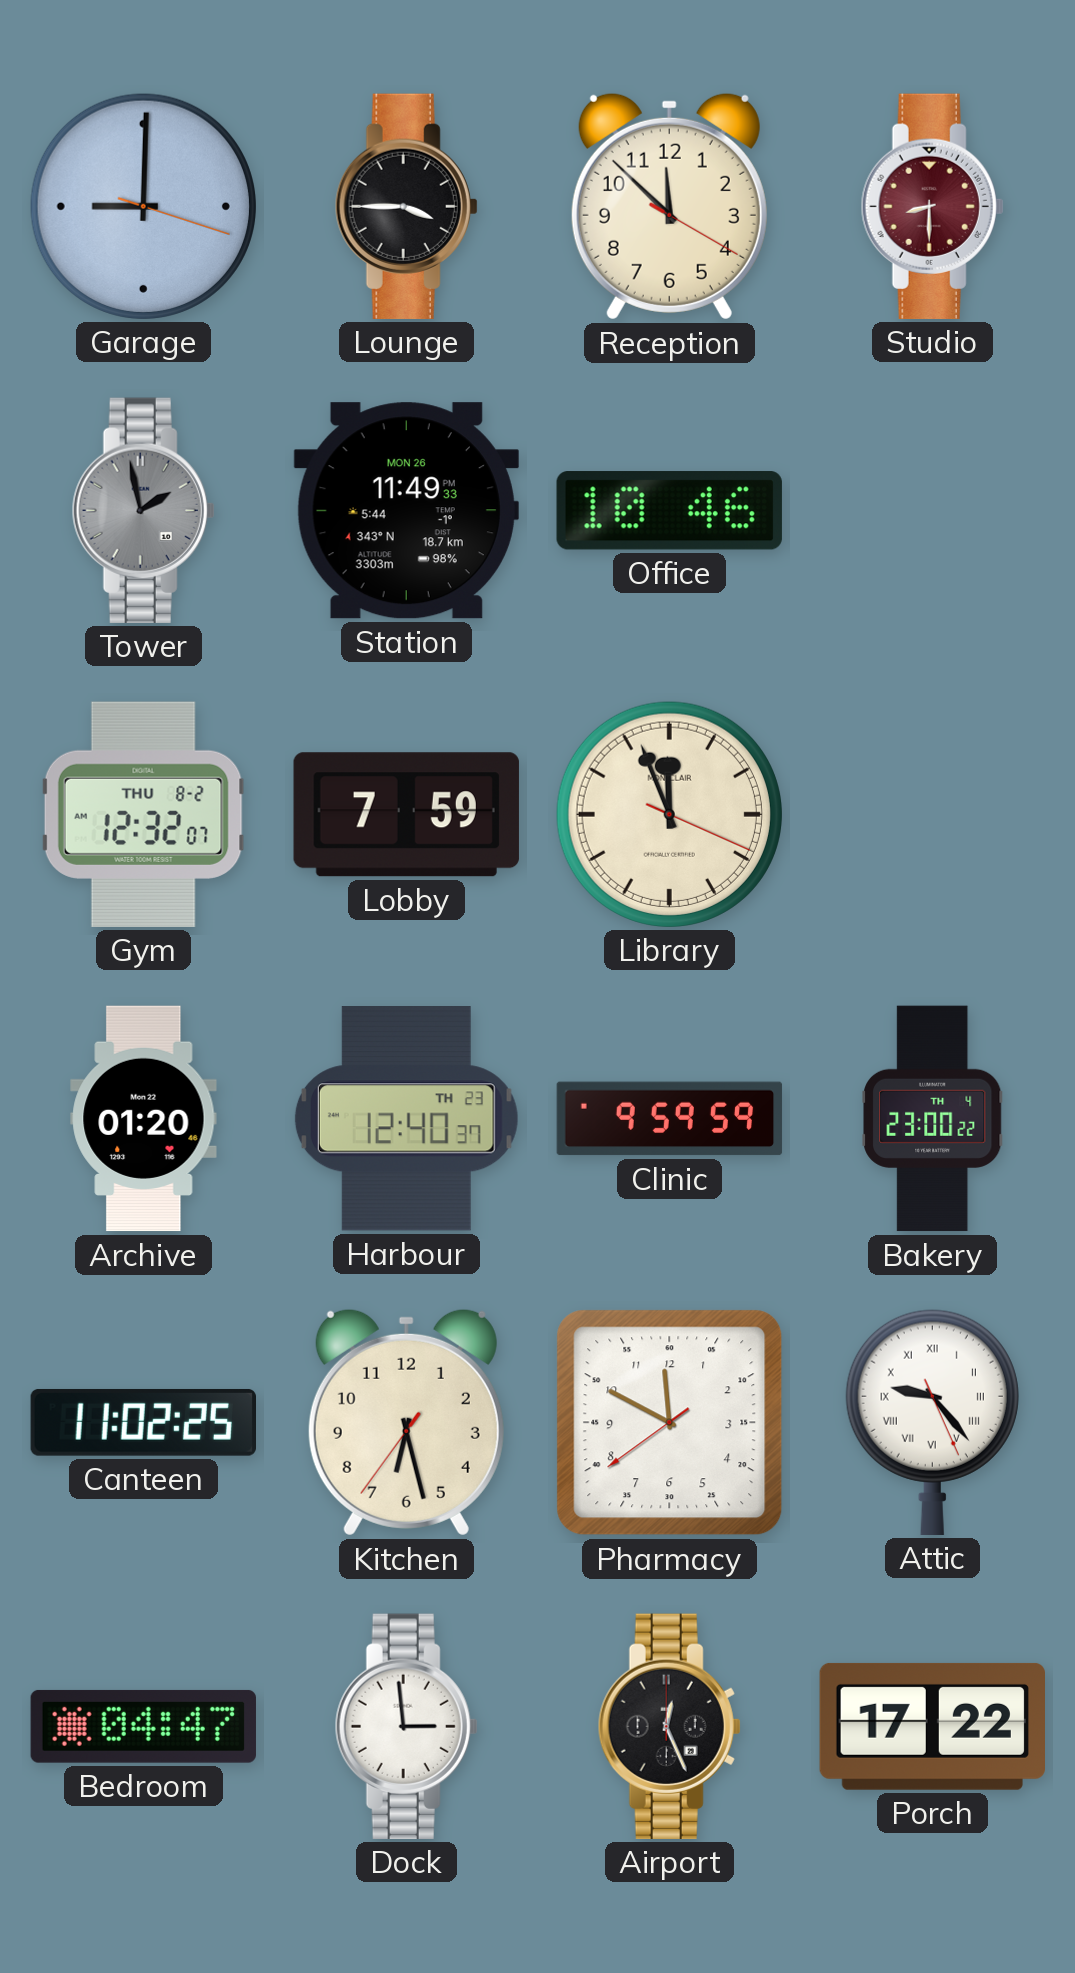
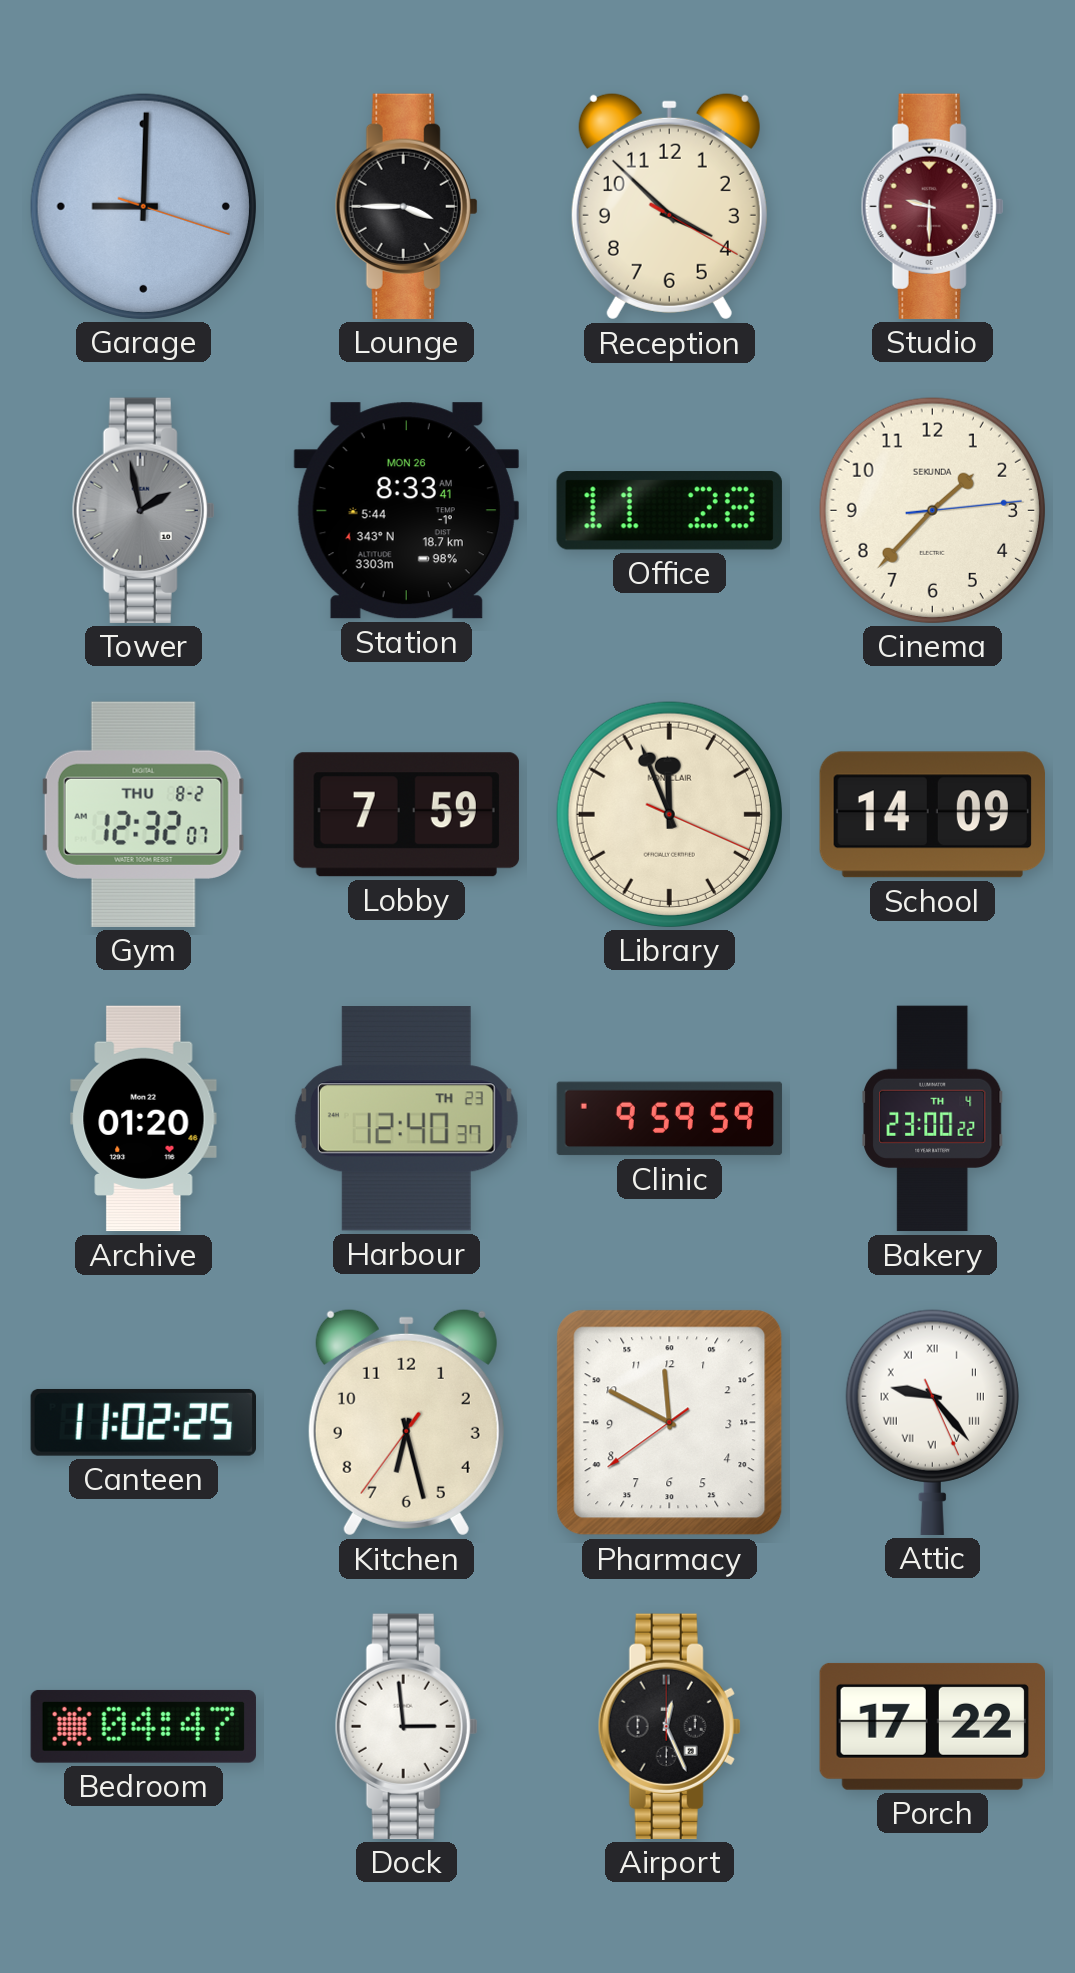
Reception: 11:52 -> 3:52
Studio: 8:30 -> 9:30
Station: 11:49 -> 8:33
Office: 10:46 -> 11:28
Cinema: none -> 1:37
School: none -> 14:09
